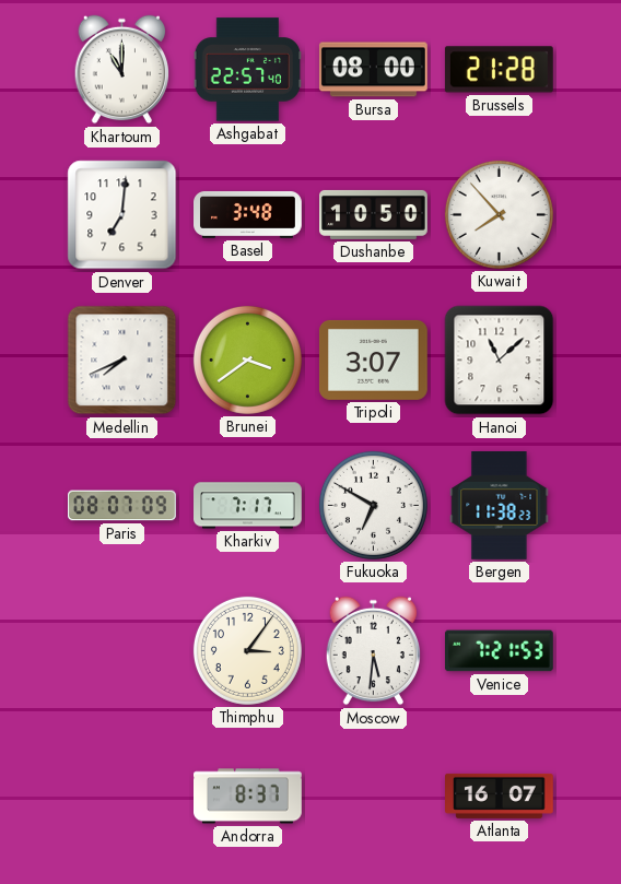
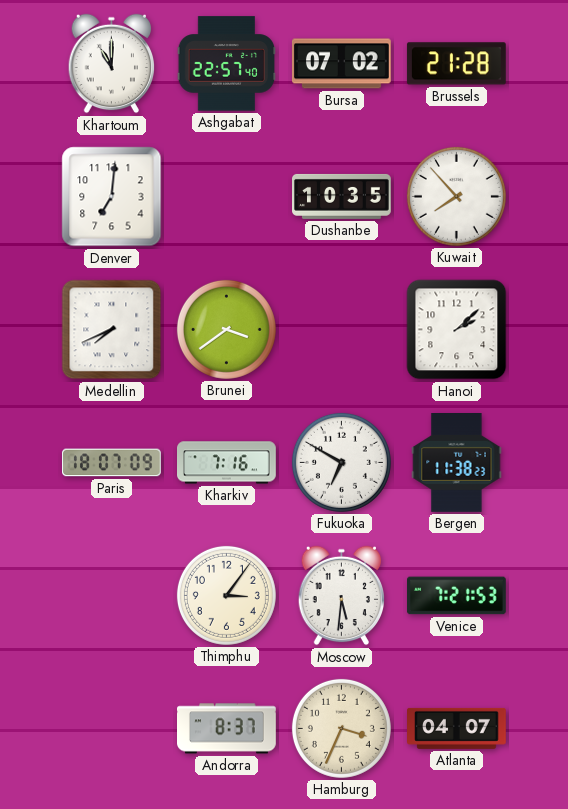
Bursa: 08:00 -> 07:02
Basel: 3:48 -> none
Dushanbe: 10:50 -> 10:35
Tripoli: 3:07 -> none
Hanoi: 11:08 -> 2:08
Paris: 08:07 -> 18:07
Kharkiv: 7:17 -> 7:16
Hamburg: none -> 3:34
Atlanta: 16:07 -> 04:07
